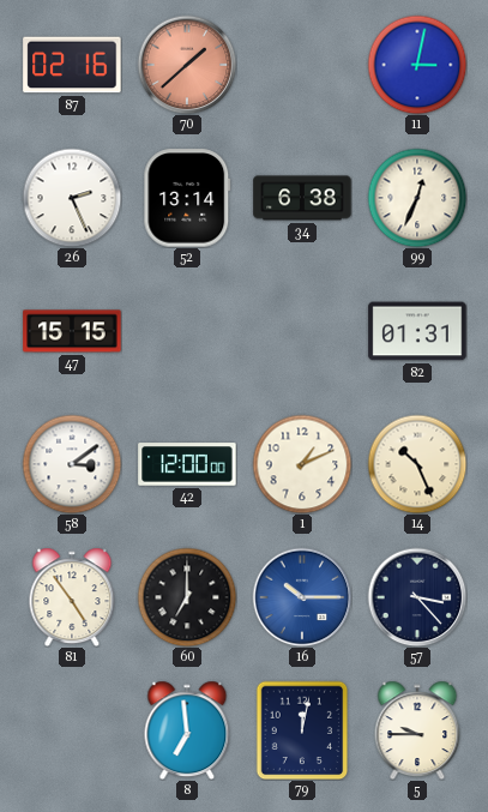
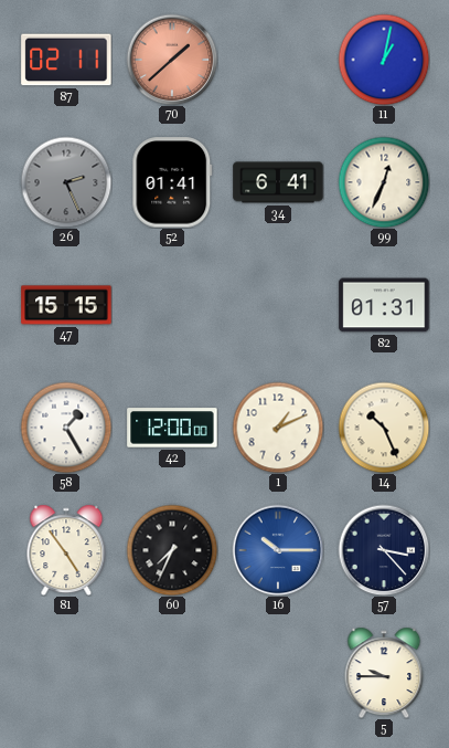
87: 02:16 -> 02:11
11: 3:02 -> 1:02
26 dial: white -> grey
52: 13:14 -> 01:41
34: 6:38 -> 6:41
58: 3:09 -> 1:25
60: 7:00 -> 7:34
8: 6:59 -> none
79: 12:02 -> none
